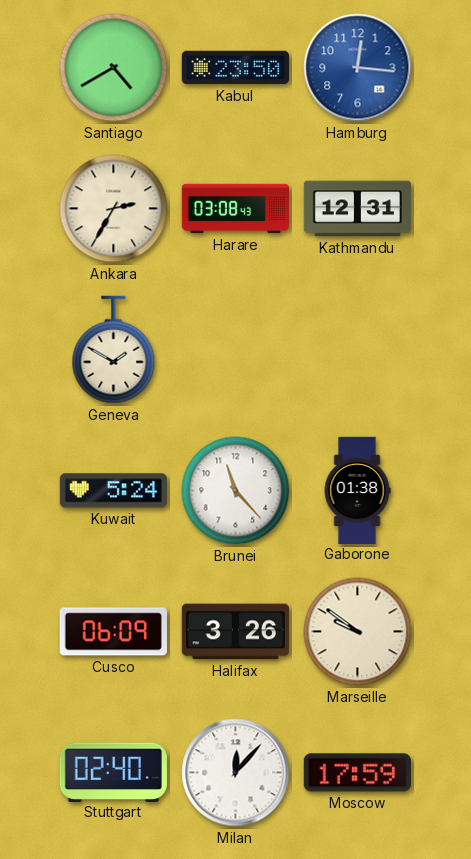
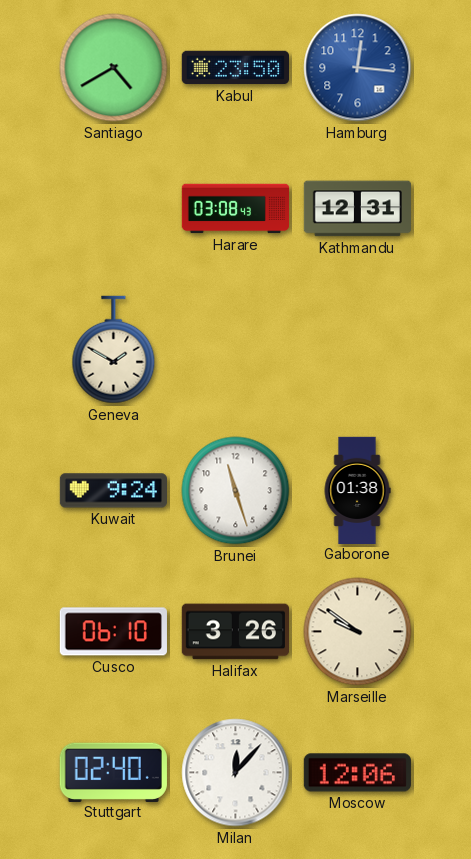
Ankara: 2:35 -> none
Kuwait: 5:24 -> 9:24
Brunei: 11:23 -> 11:27
Cusco: 06:09 -> 06:10
Moscow: 17:59 -> 12:06
